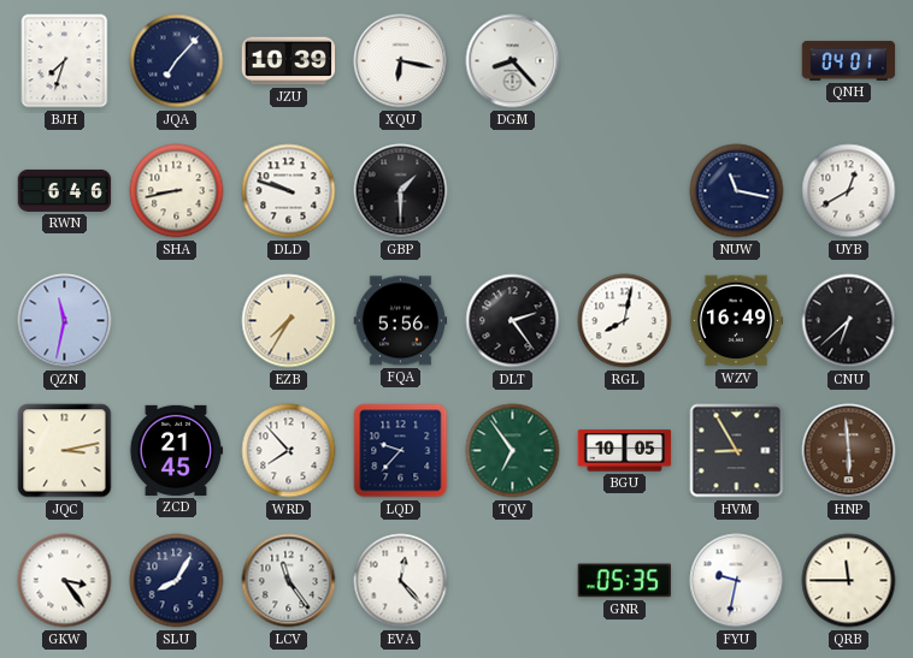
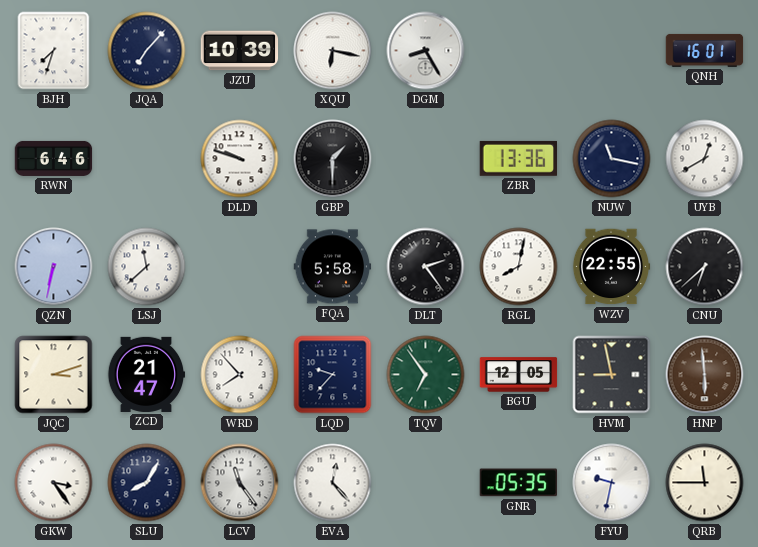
DGM: 8:23 -> 8:25
QNH: 04:01 -> 16:01
SHA: 8:43 -> none
ZBR: none -> 13:36
QZN: 11:32 -> 6:32
LSJ: none -> 11:38
EZB: 7:35 -> none
FQA: 5:56 -> 5:58
WZV: 16:49 -> 22:55
JQC: 3:13 -> 3:12
ZCD: 21:45 -> 21:47
BGU: 10:05 -> 12:05
HVM: 8:55 -> 8:58
